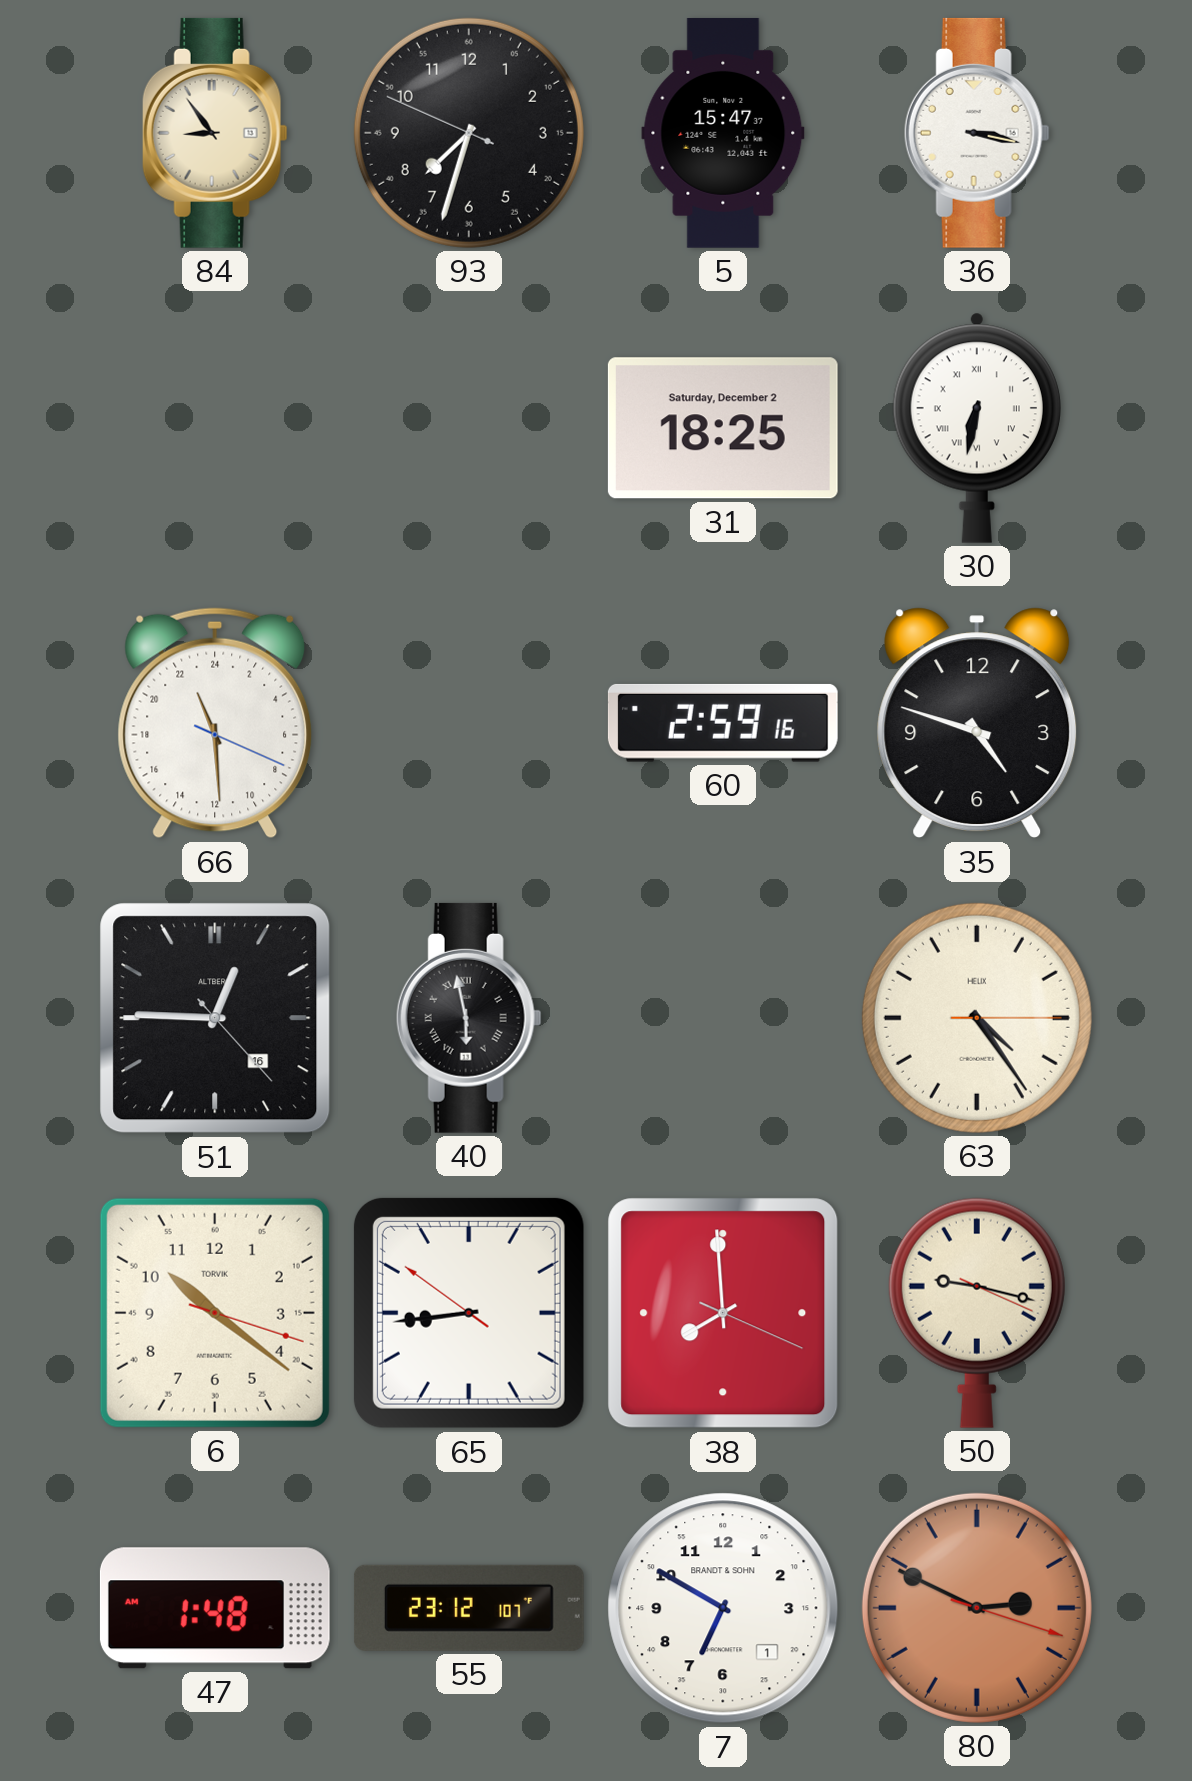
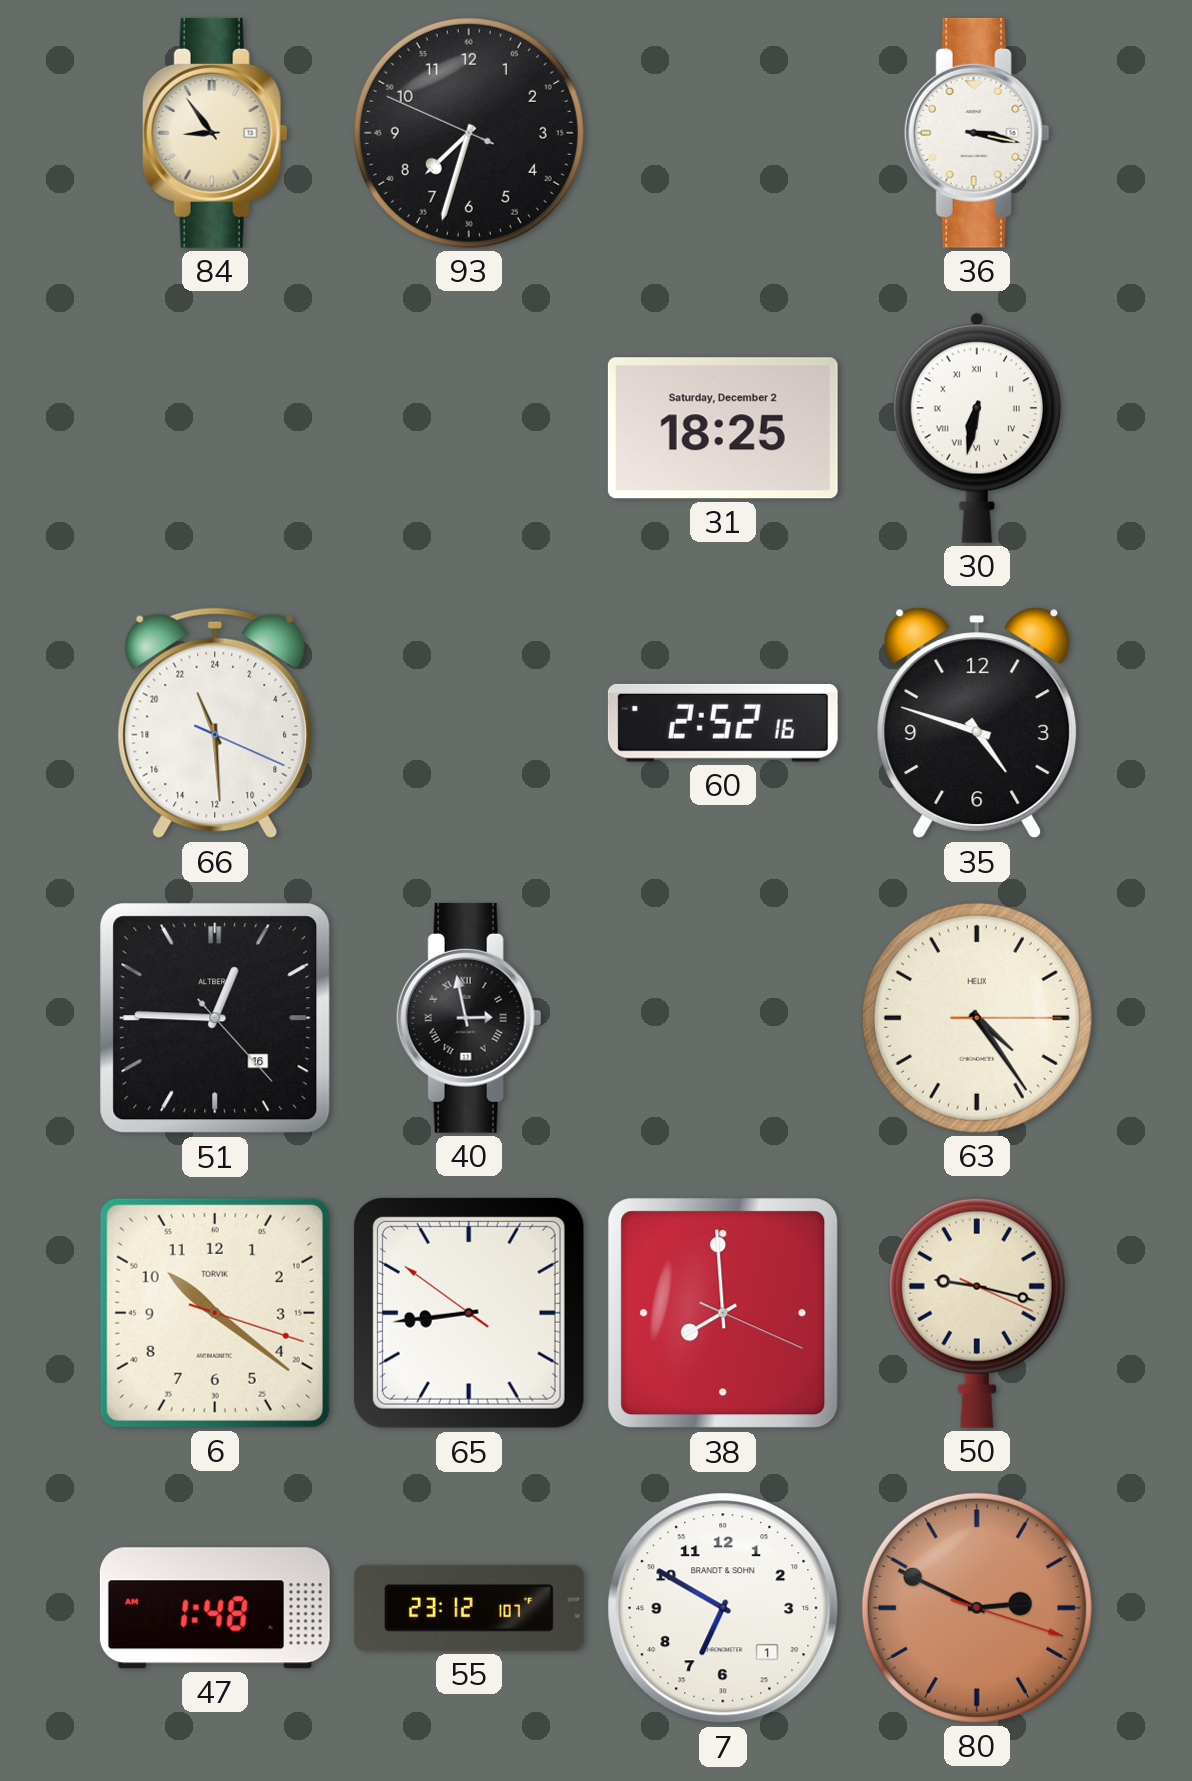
5: 15:47 -> none
60: 2:59 -> 2:52
40: 5:58 -> 2:58
